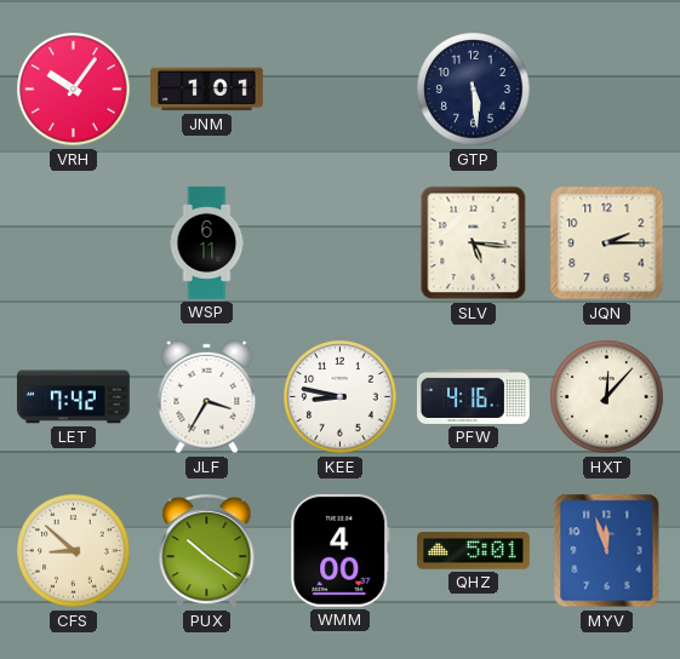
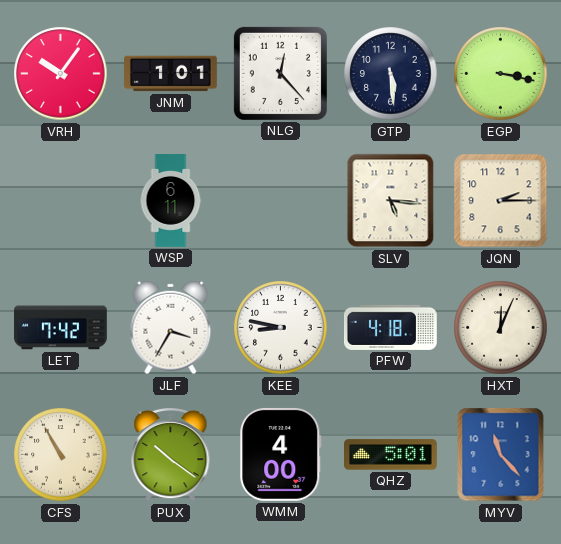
NLG: none -> 12:23
EGP: none -> 3:17
PFW: 4:16 -> 4:18
HXT: 12:07 -> 12:04
CFS: 8:52 -> 10:55
MYV: 11:57 -> 11:23
